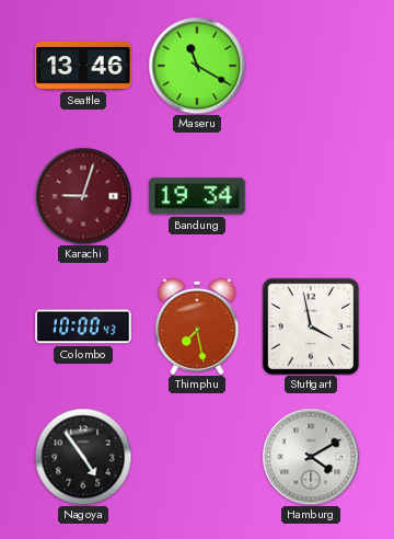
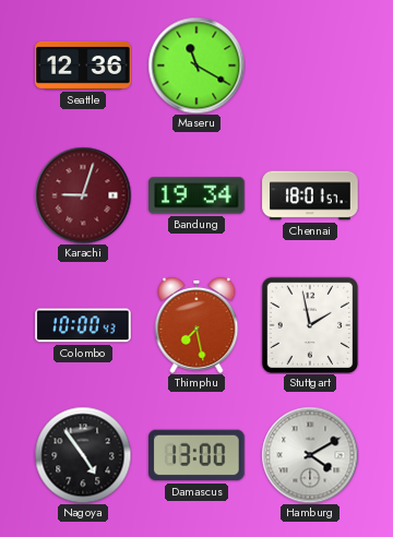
Seattle: 13:46 -> 12:36
Chennai: none -> 18:01
Stuttgart: 3:58 -> 1:58
Damascus: none -> 13:00
